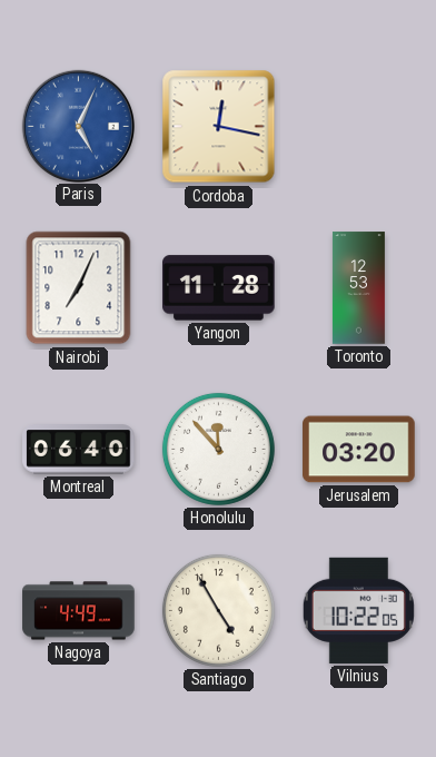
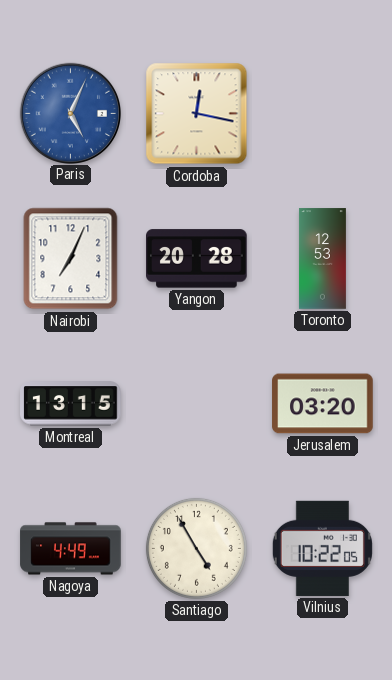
Yangon: 11:28 -> 20:28
Montreal: 06:40 -> 13:15
Honolulu: 11:53 -> none
